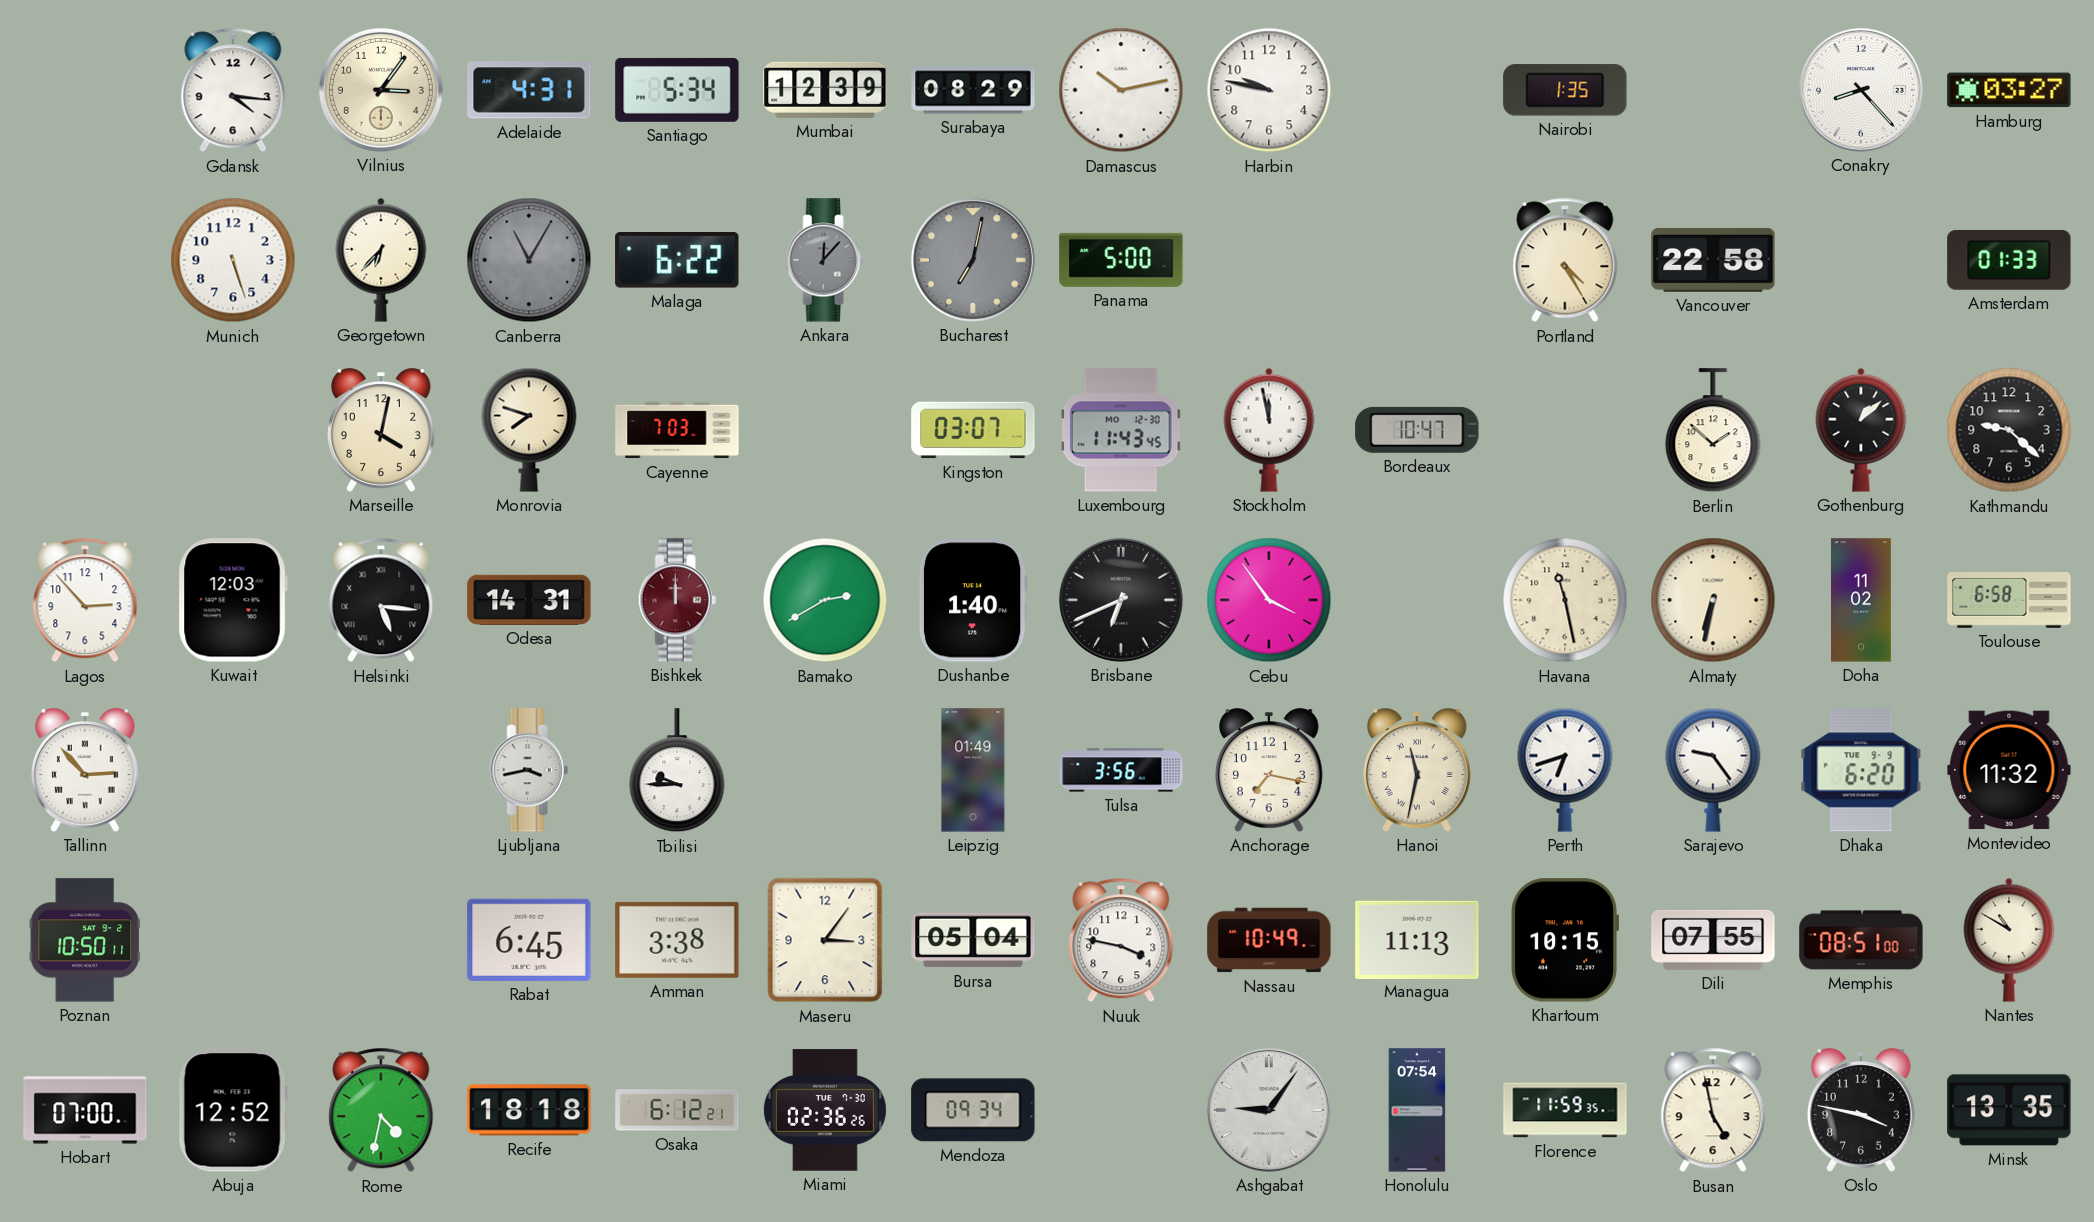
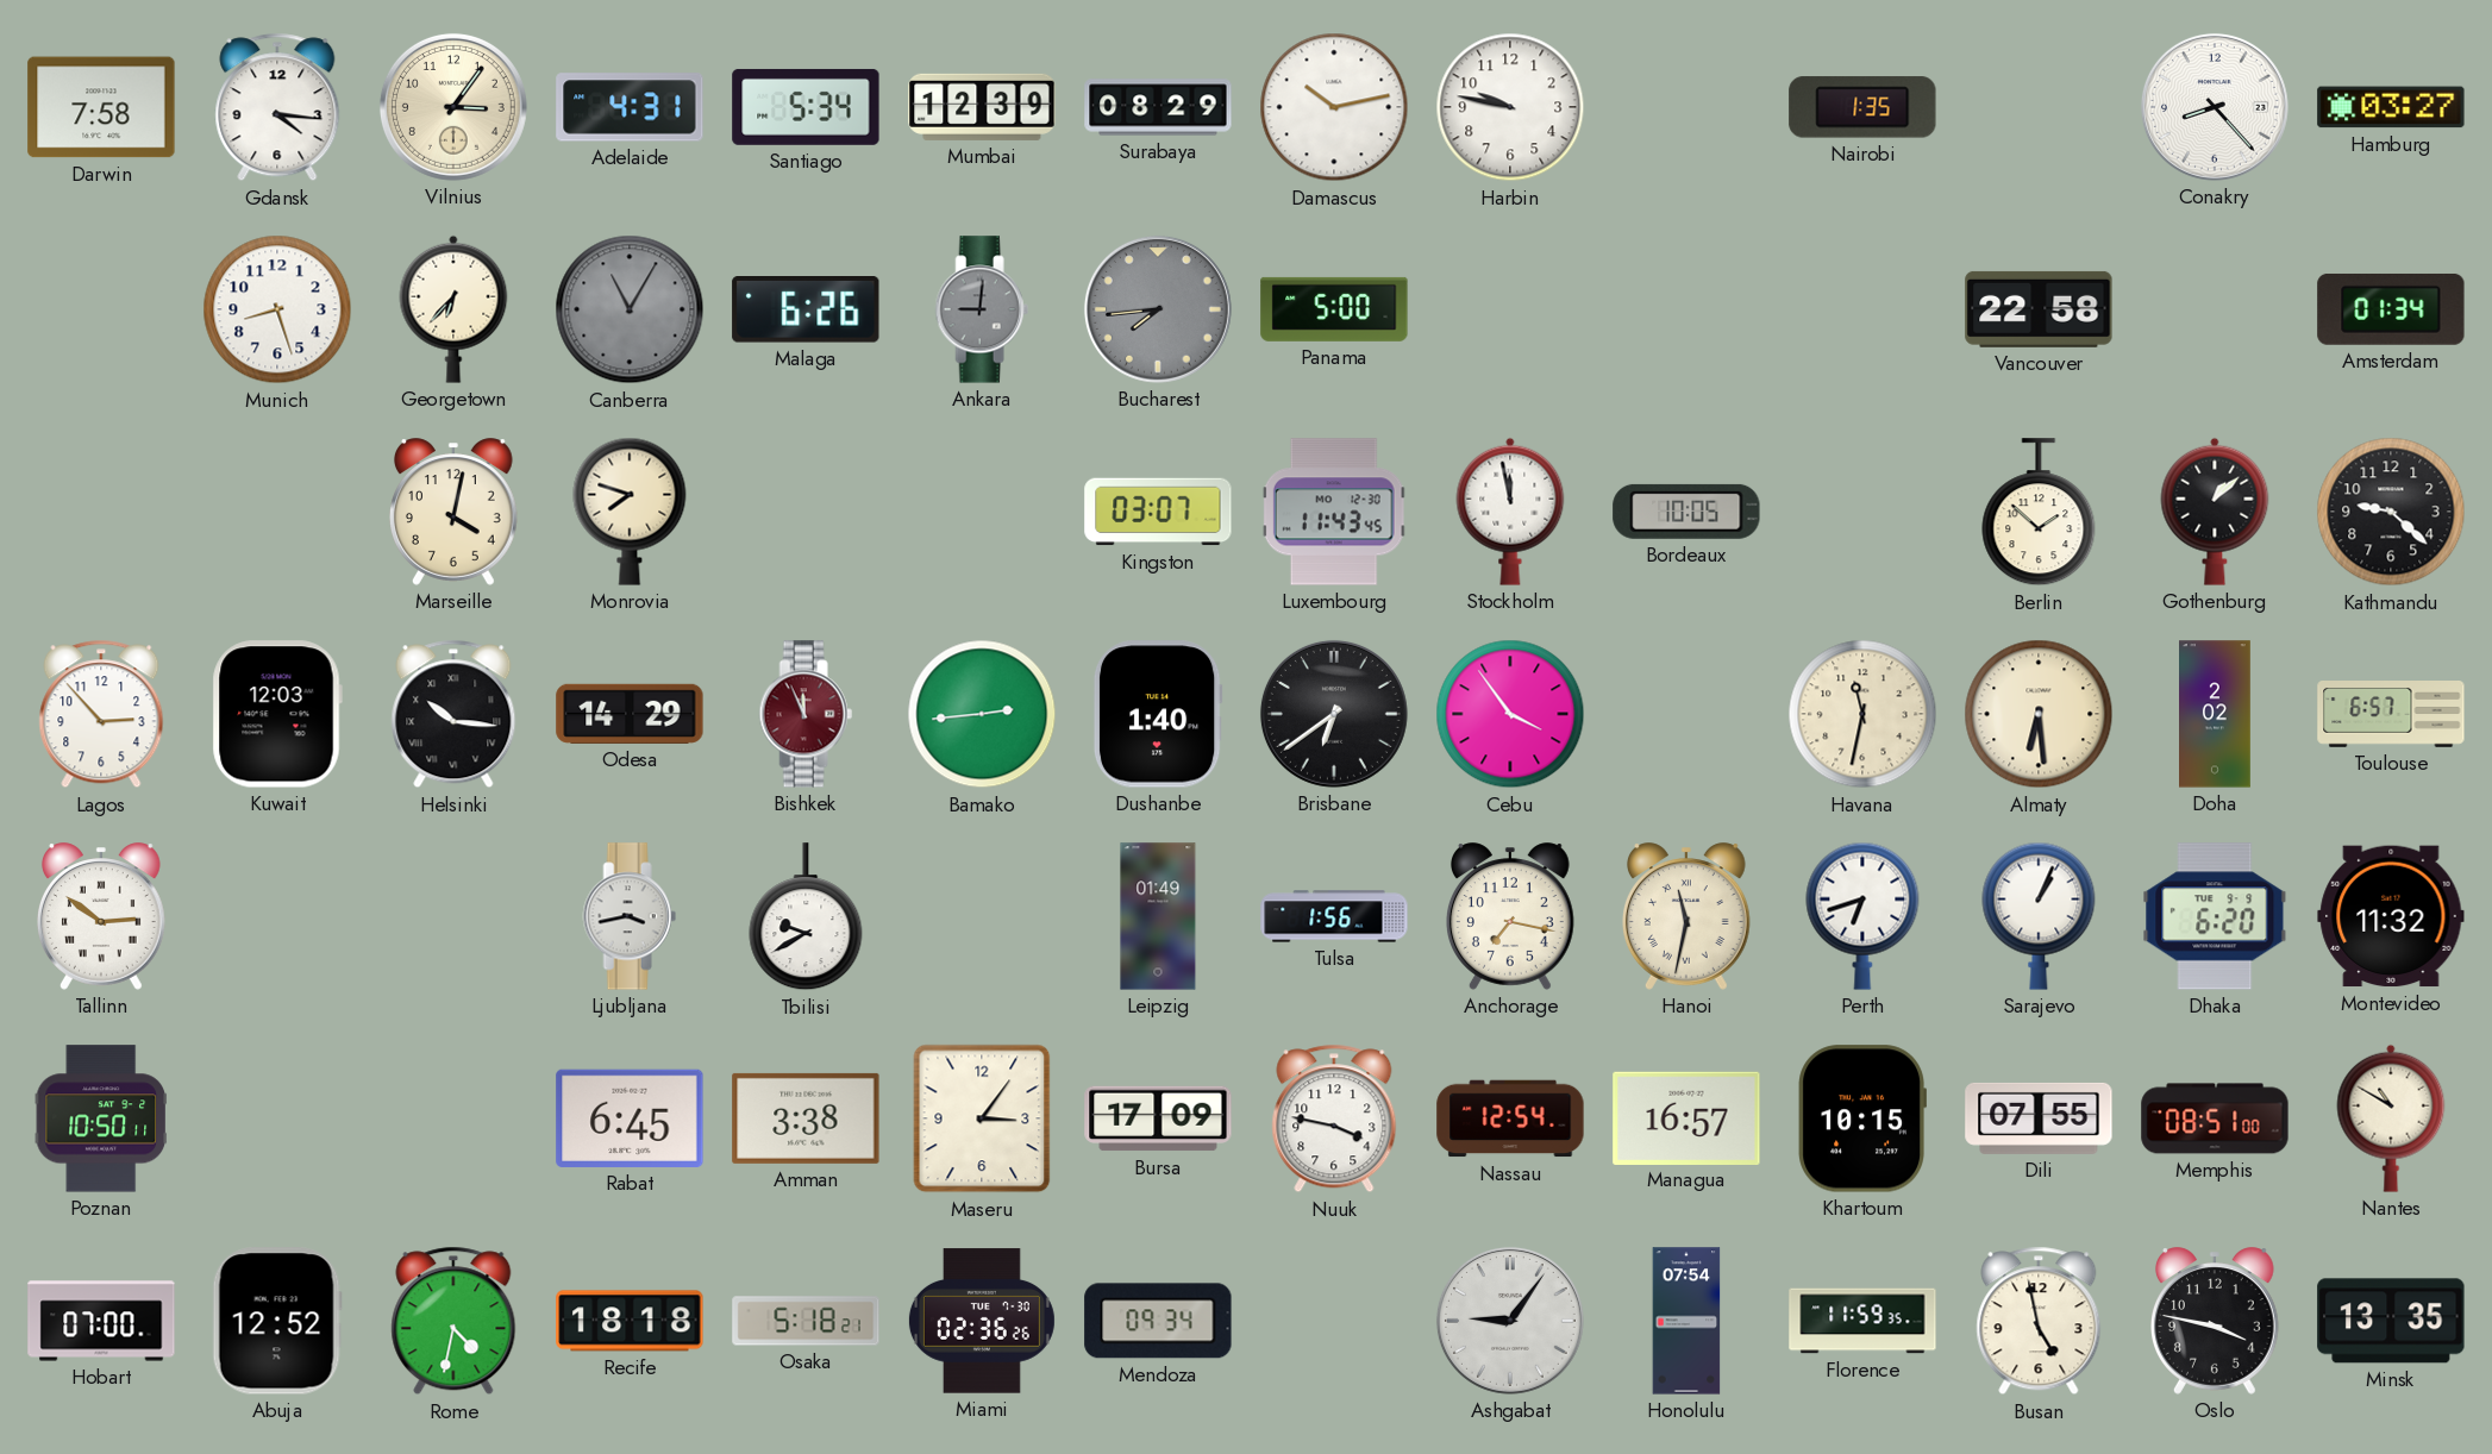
Darwin: none -> 7:58
Munich: 5:27 -> 8:27
Malaga: 6:22 -> 6:26
Ankara: 12:07 -> 9:01
Bucharest: 7:02 -> 7:44
Portland: 4:25 -> none
Amsterdam: 01:33 -> 01:34
Cayenne: 7:03 -> none
Bordeaux: 10:47 -> 10:05
Helsinki: 5:16 -> 10:16
Odesa: 14:31 -> 14:29
Bishkek: 12:00 -> 11:56
Bamako: 2:40 -> 2:44
Brisbane: 6:41 -> 6:39
Havana: 11:28 -> 11:32
Almaty: 6:32 -> 6:29
Doha: 11:02 -> 2:02
Toulouse: 6:58 -> 6:57
Tallinn: 2:53 -> 2:51
Tbilisi: 9:45 -> 9:40
Tulsa: 3:56 -> 1:56
Sarajevo: 9:24 -> 1:04
Bursa: 05:04 -> 17:09
Nassau: 10:49 -> 12:54
Managua: 11:13 -> 16:57
Osaka: 6:12 -> 5:18
